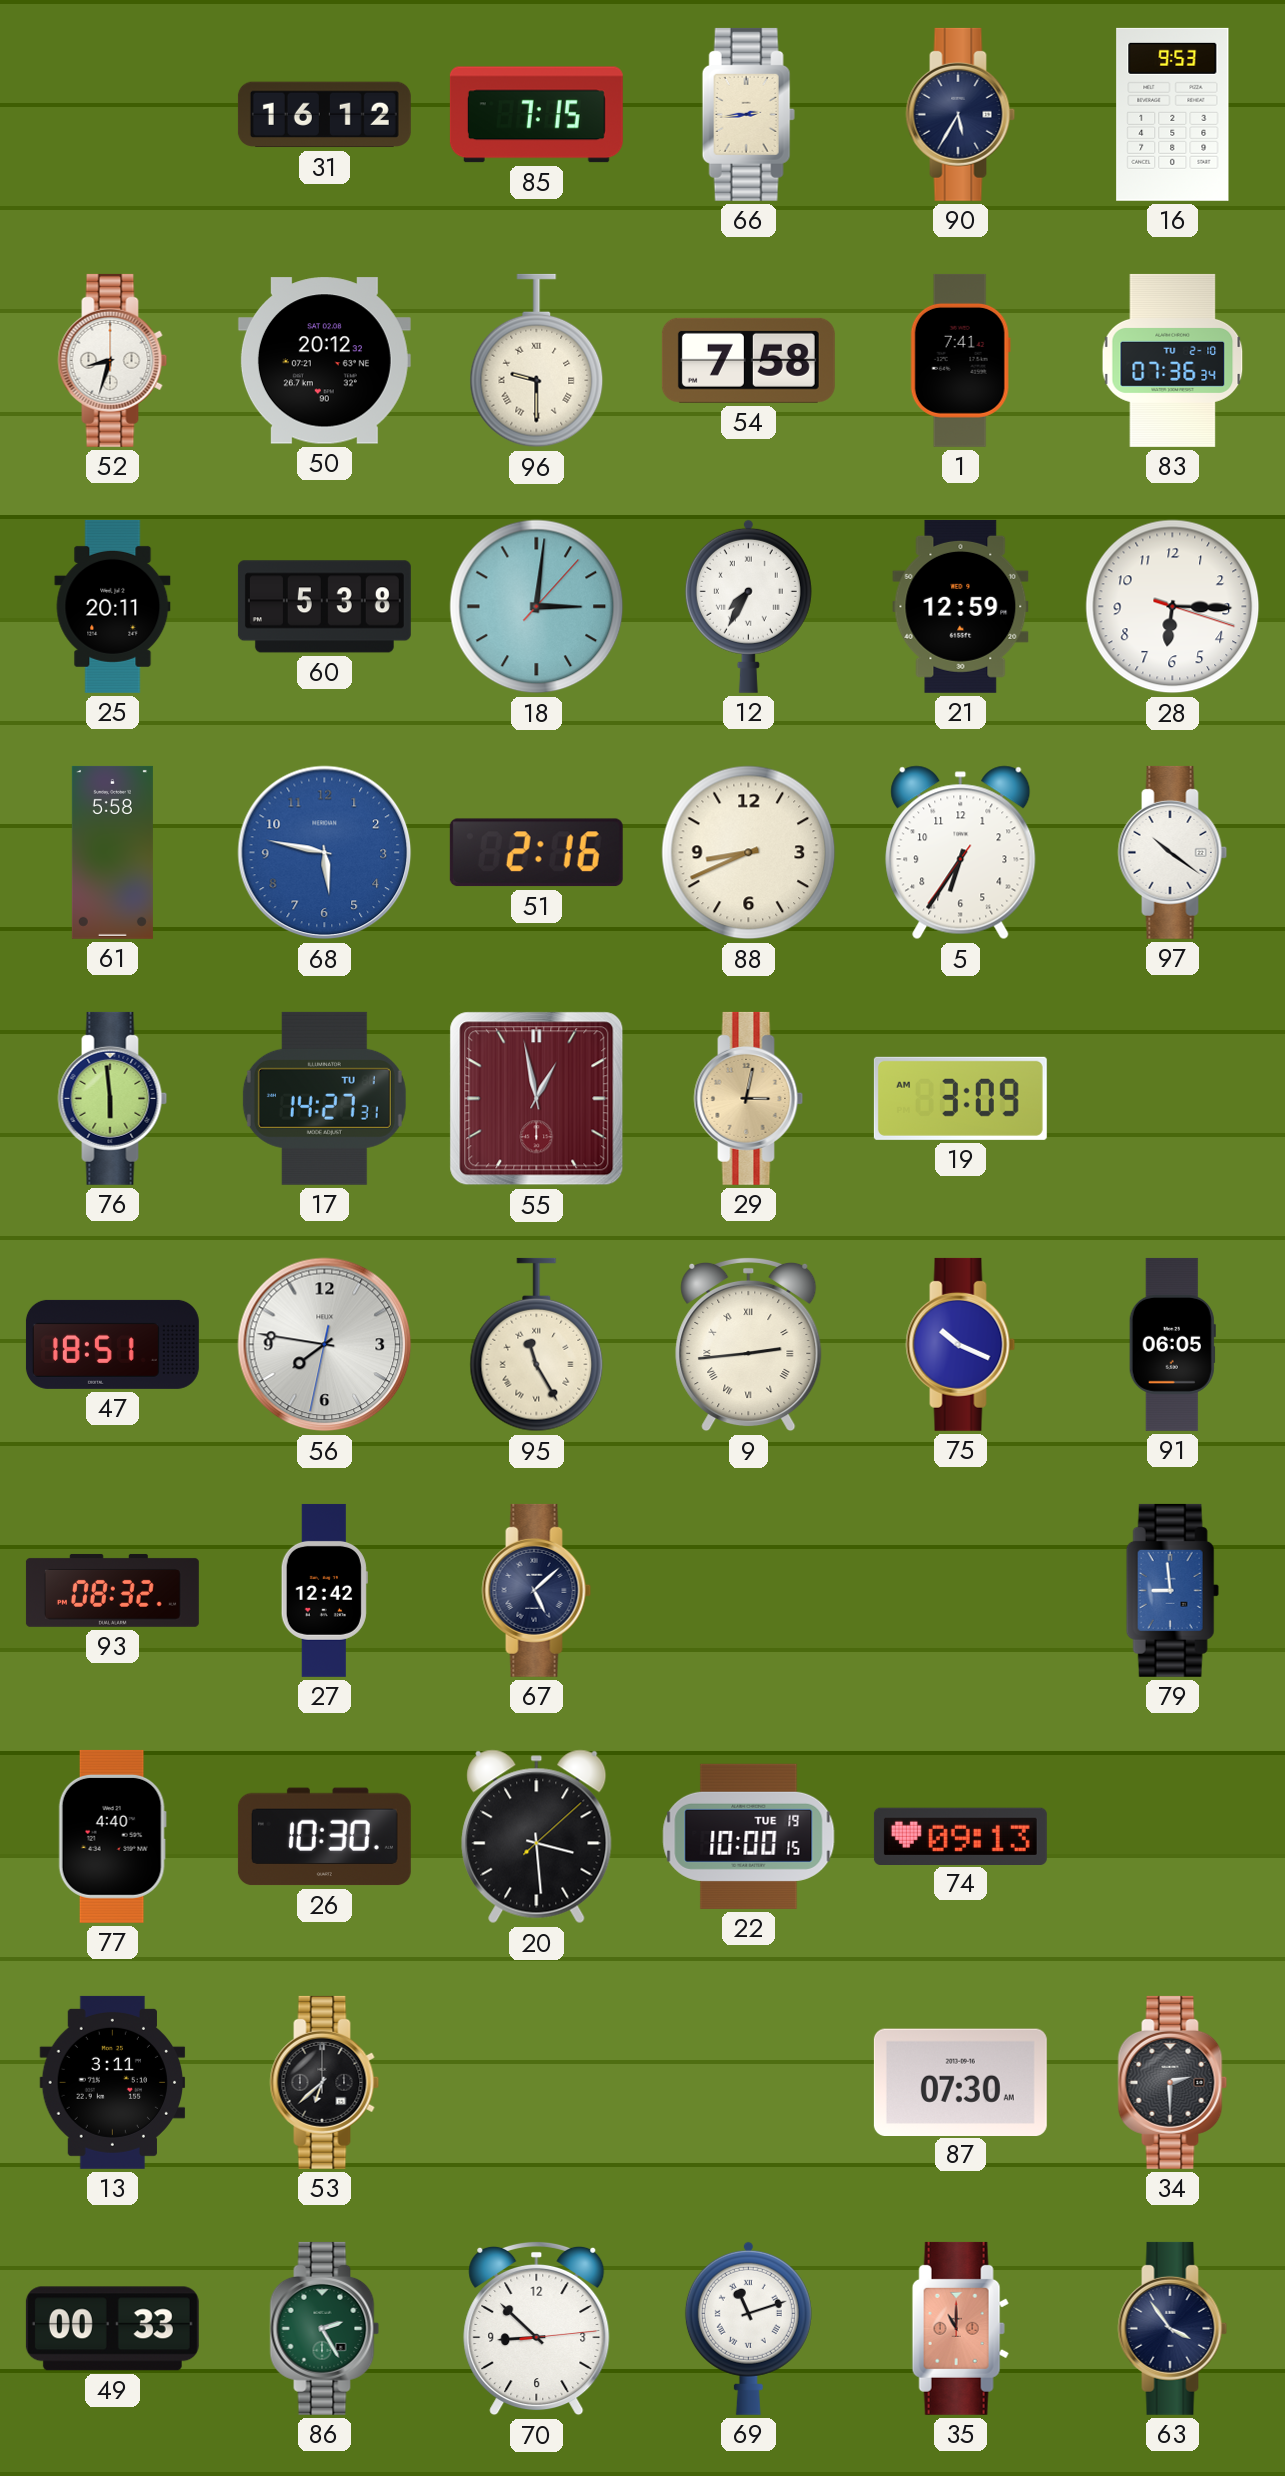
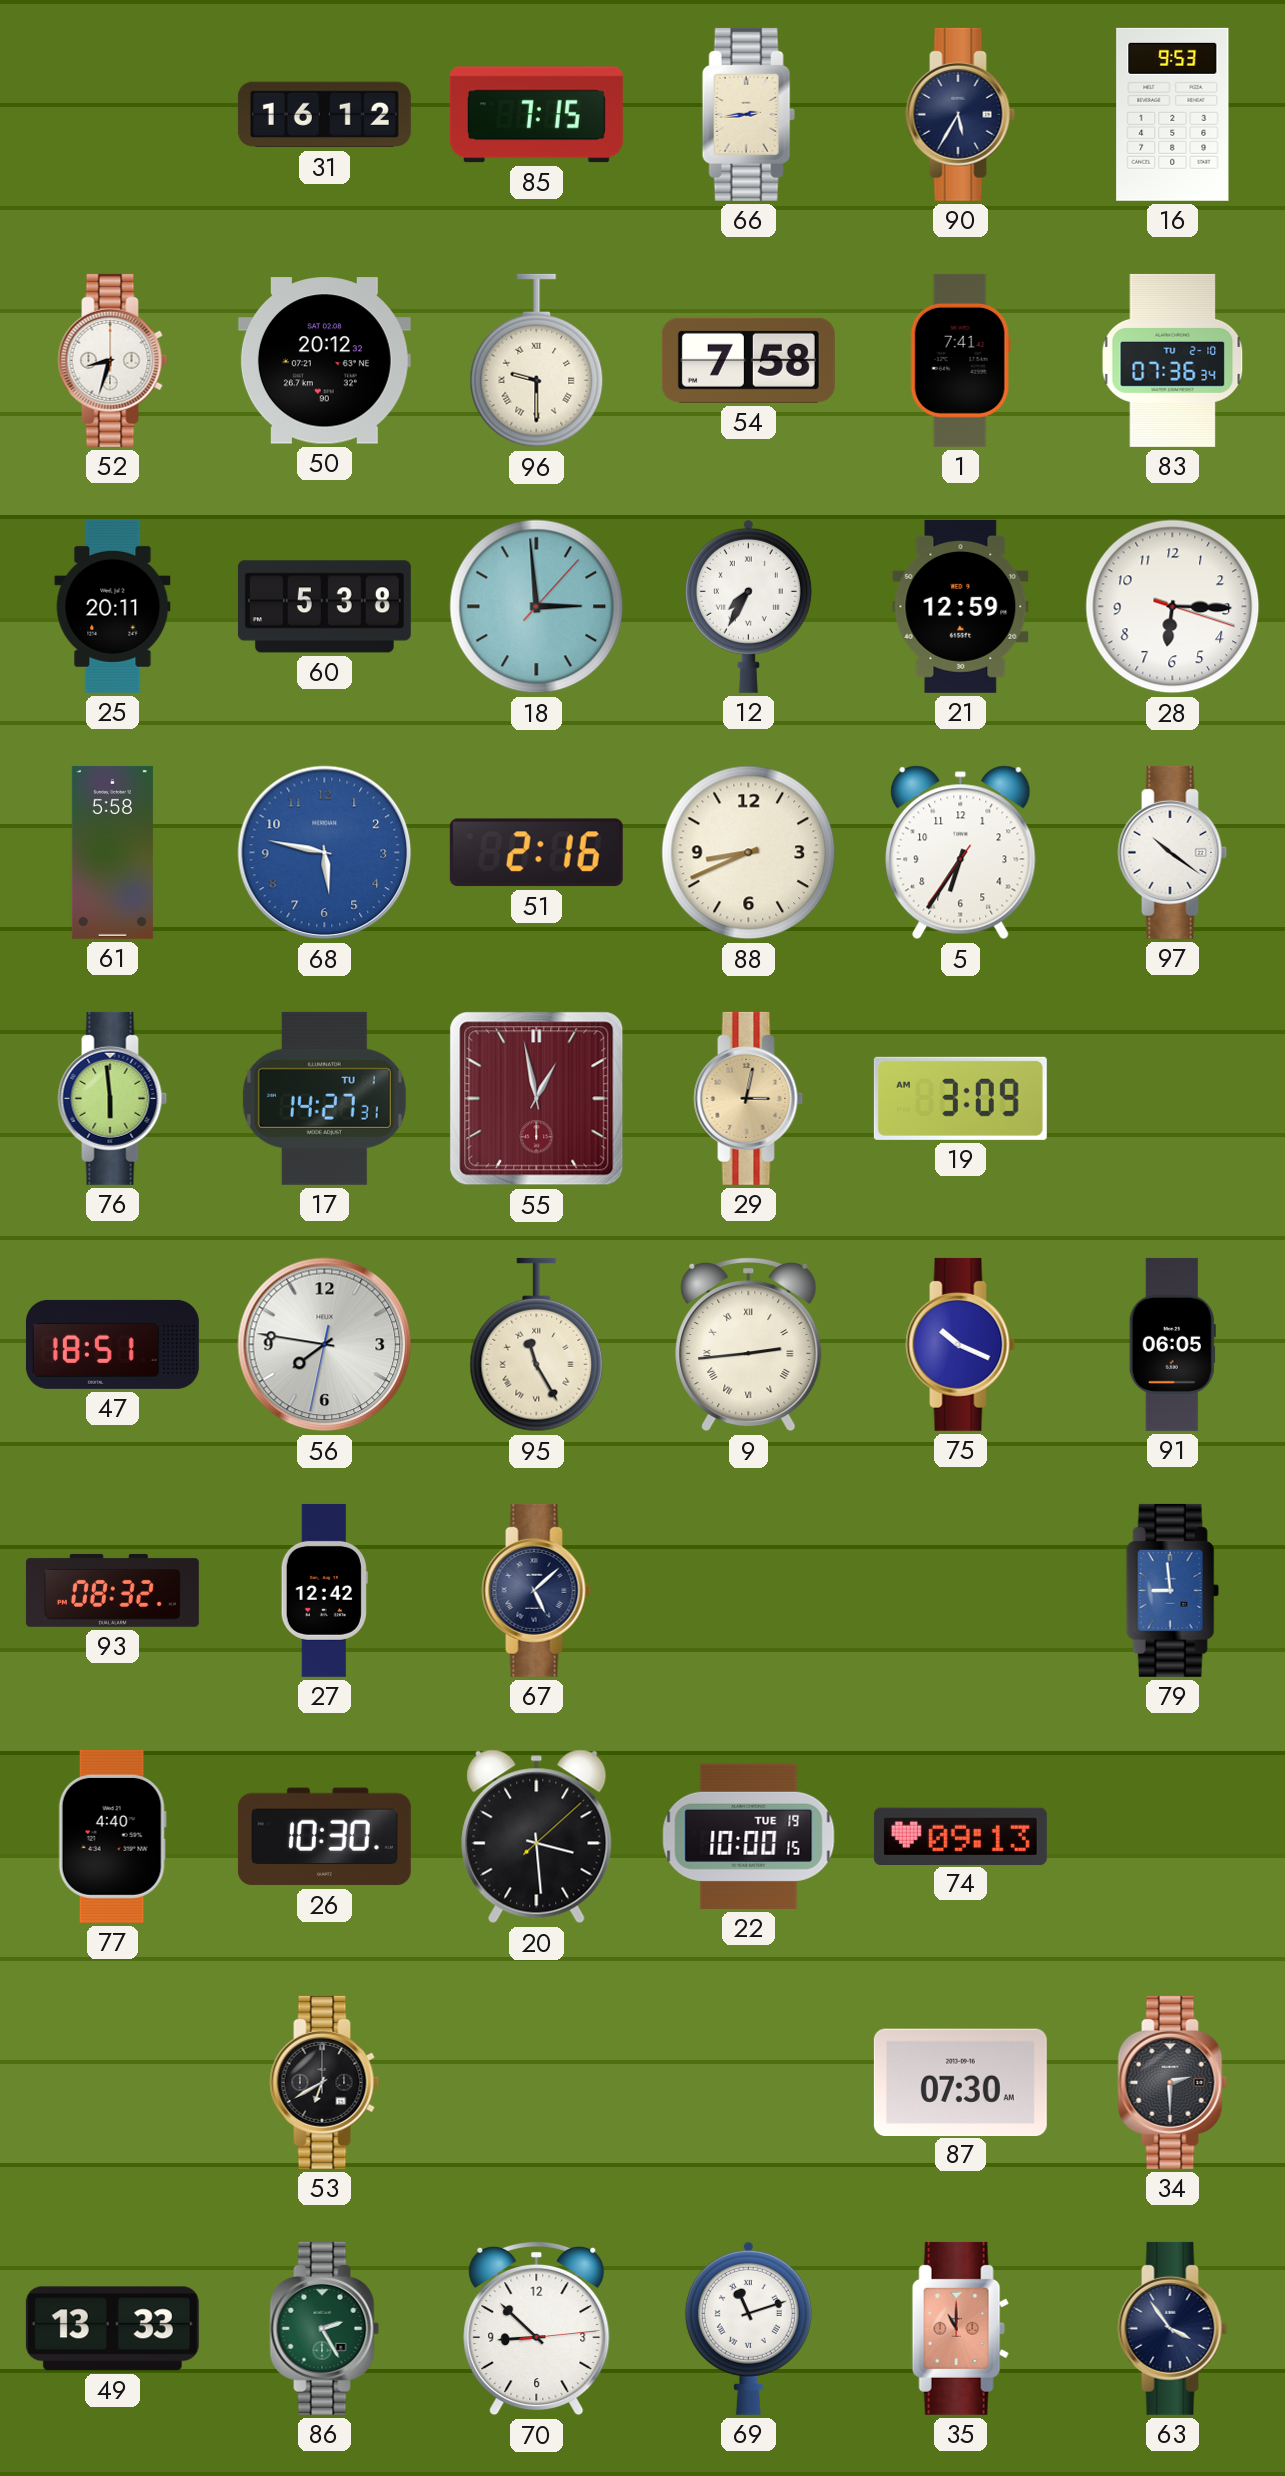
18: 3:01 -> 2:59
13: 3:11 -> none
53: 6:38 -> 6:40
49: 00:33 -> 13:33
